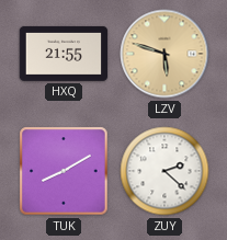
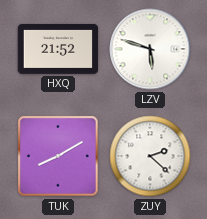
HXQ: 21:55 -> 21:52
LZV dial: champagne -> white
